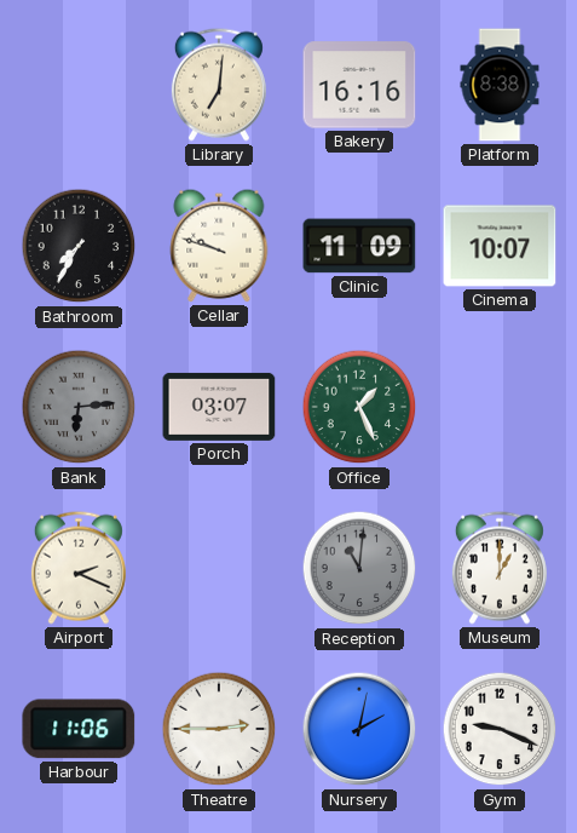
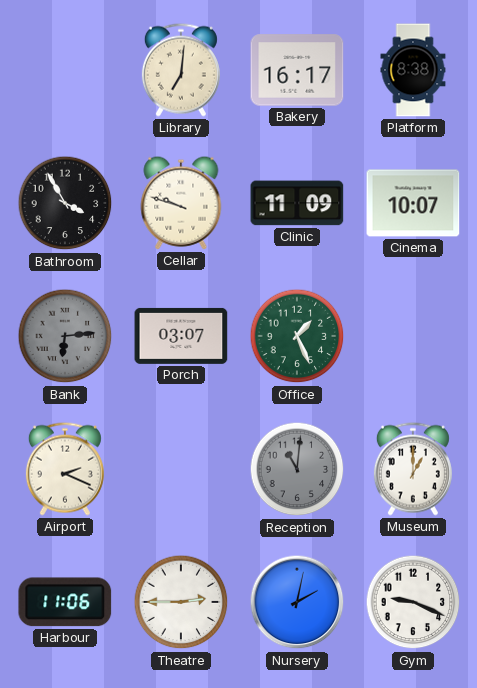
Bakery: 16:16 -> 16:17
Bathroom: 7:35 -> 3:55
